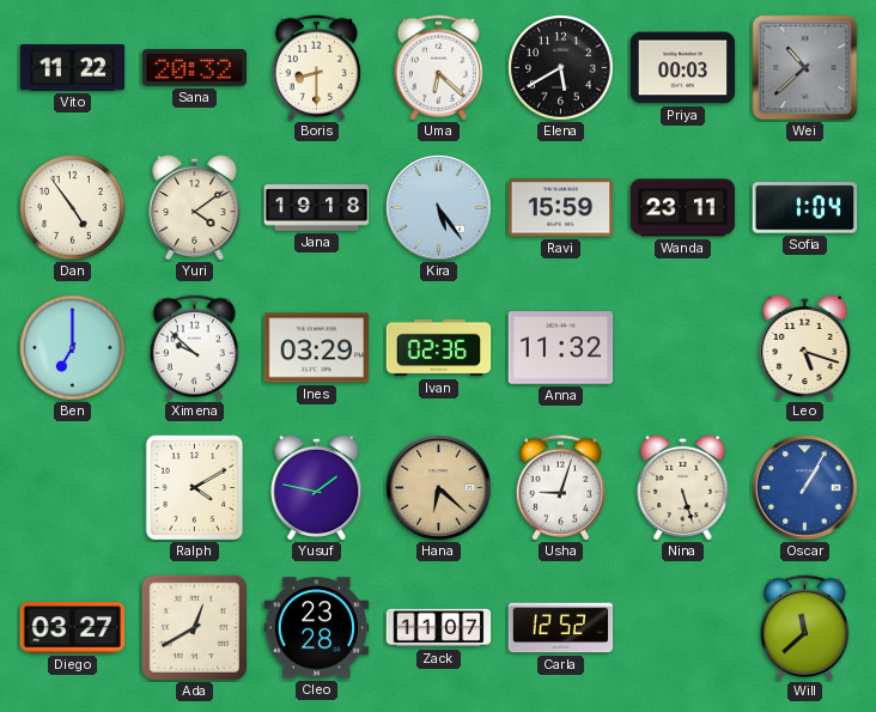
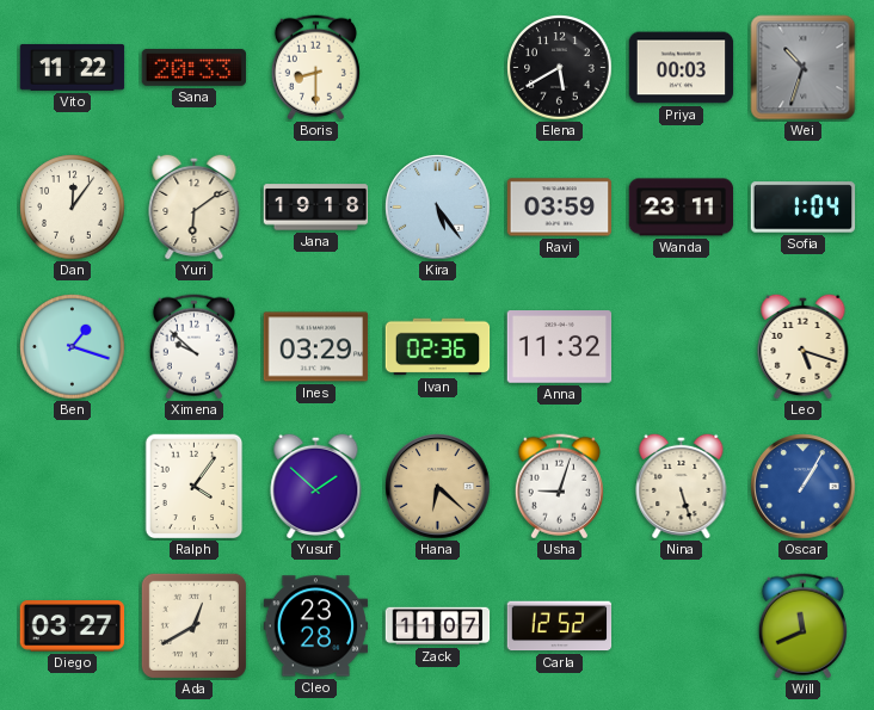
Sana: 20:32 -> 20:33
Uma: 6:22 -> none
Wei: 10:38 -> 10:33
Dan: 4:54 -> 12:06
Yuri: 4:09 -> 6:09
Ravi: 15:59 -> 03:59
Ben: 7:00 -> 1:18
Ralph: 4:10 -> 4:06
Yusuf: 1:47 -> 1:52
Will: 11:38 -> 11:41
